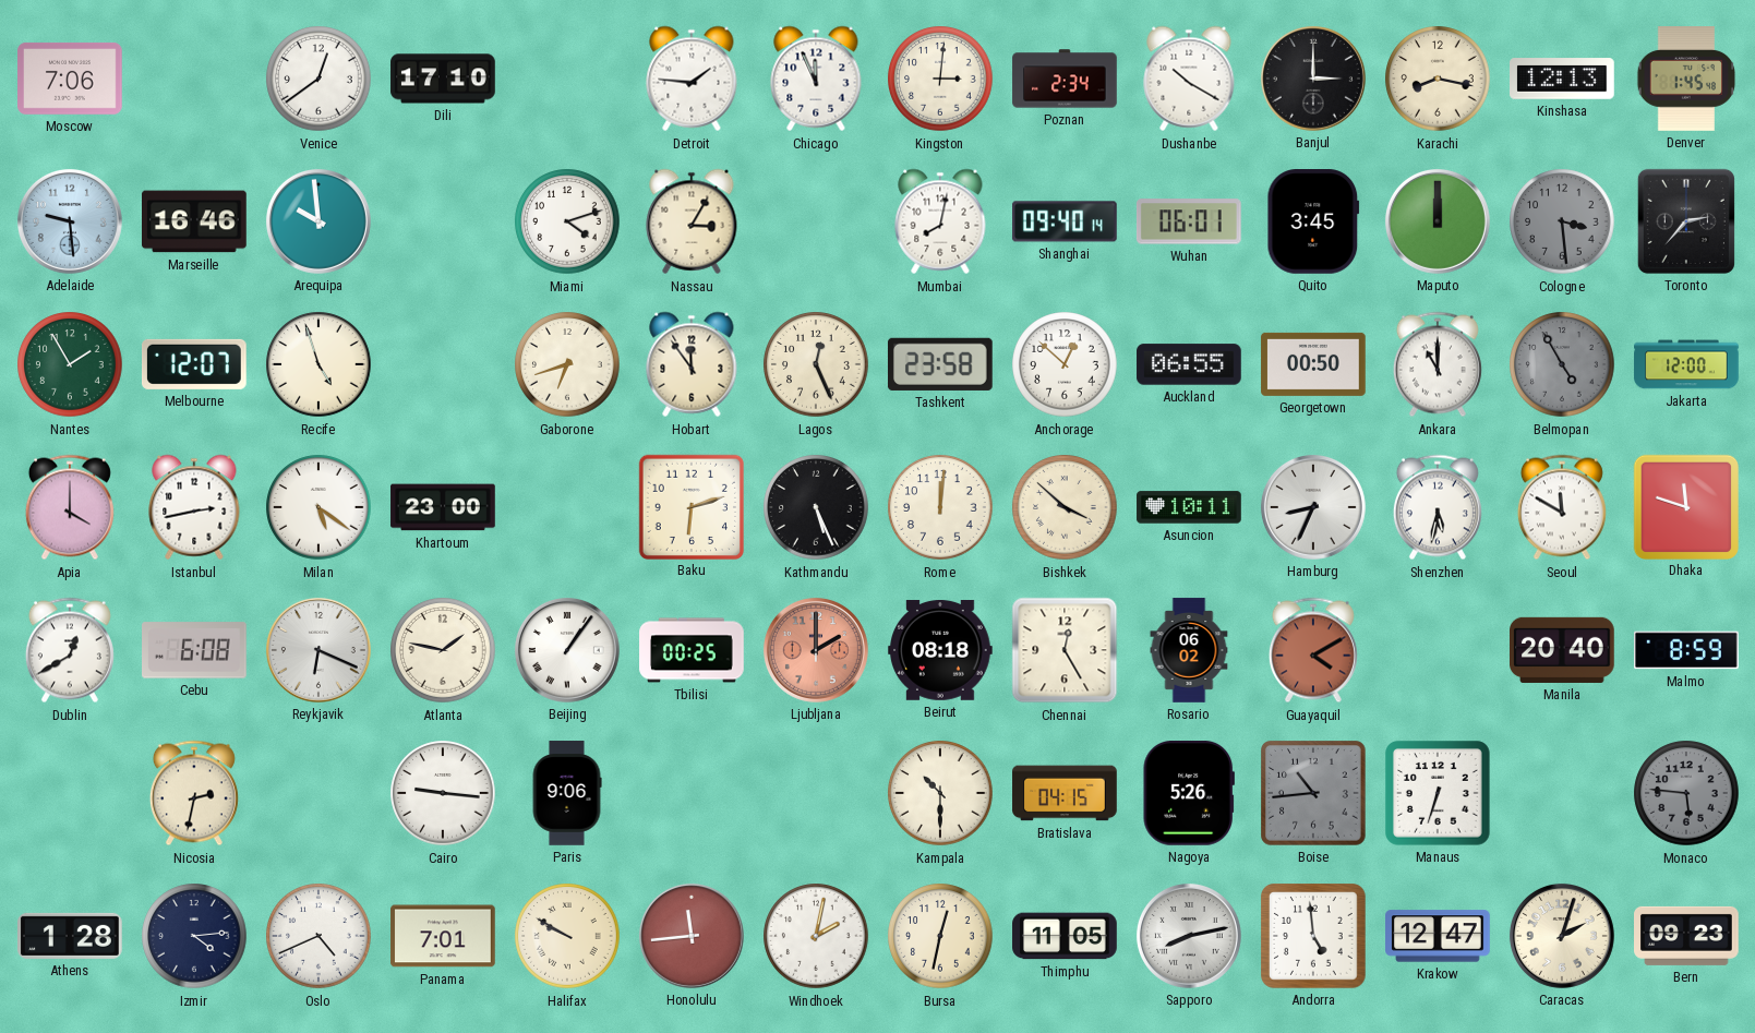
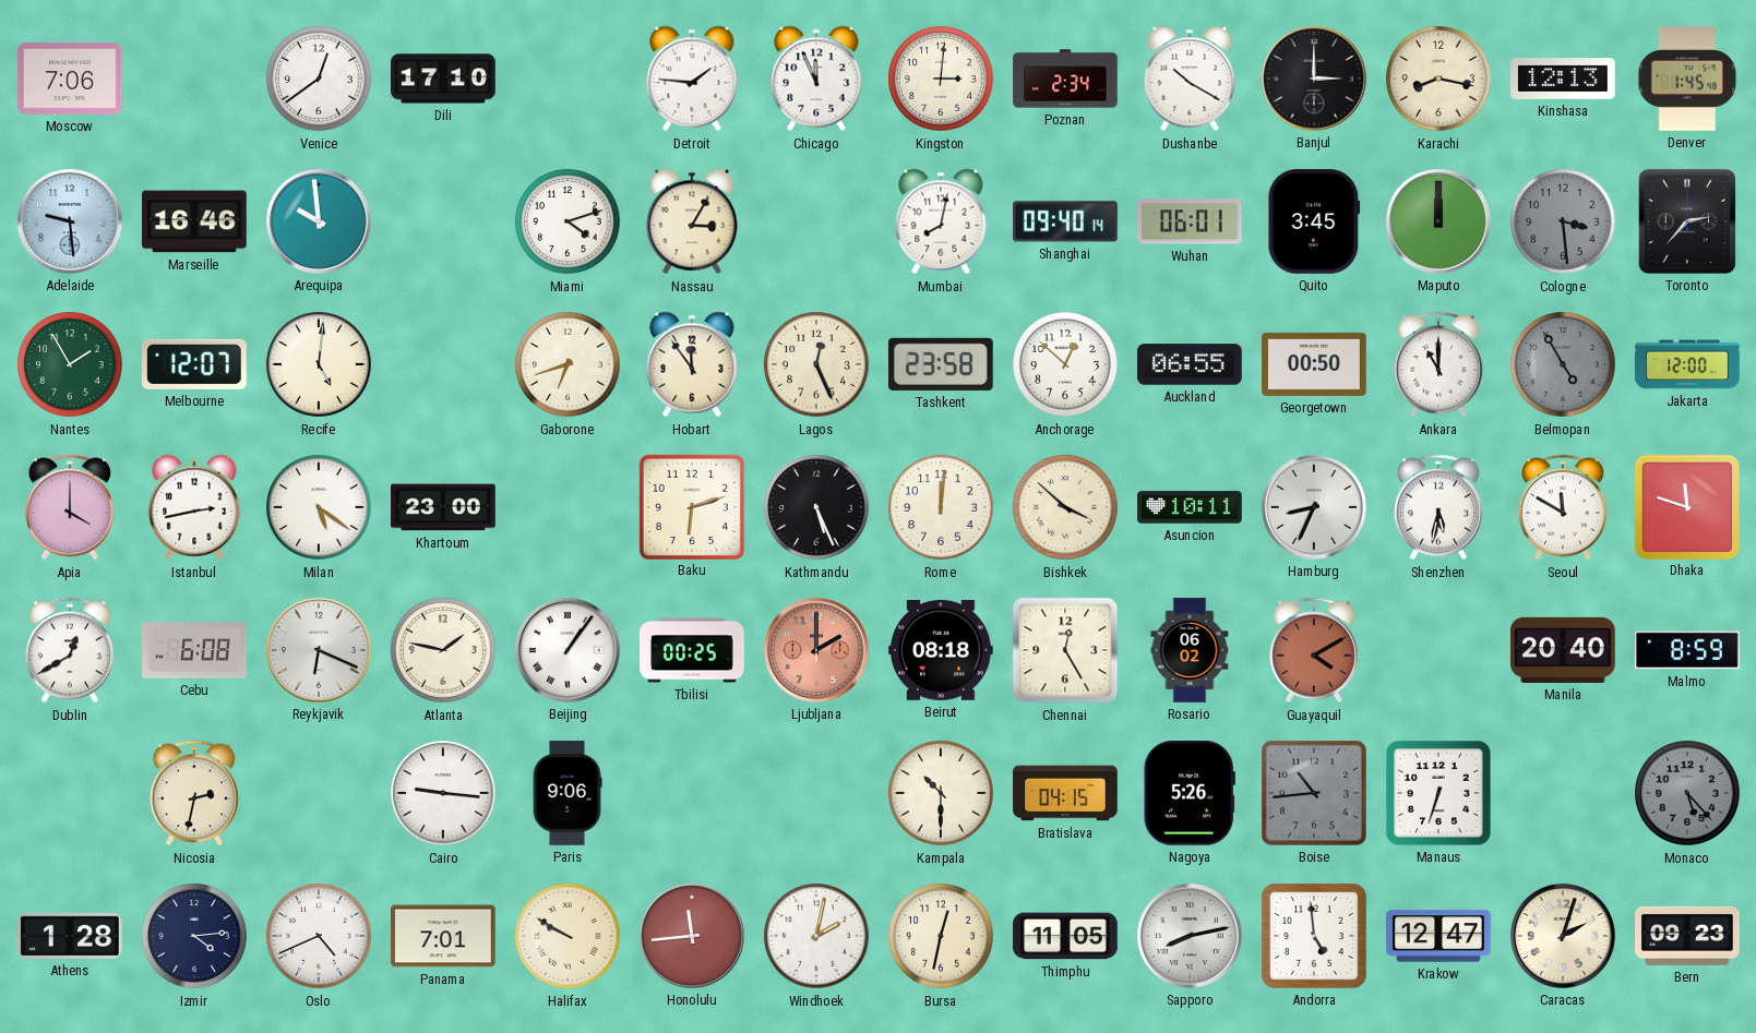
Recife: 4:57 -> 5:01
Monaco: 5:46 -> 5:23
